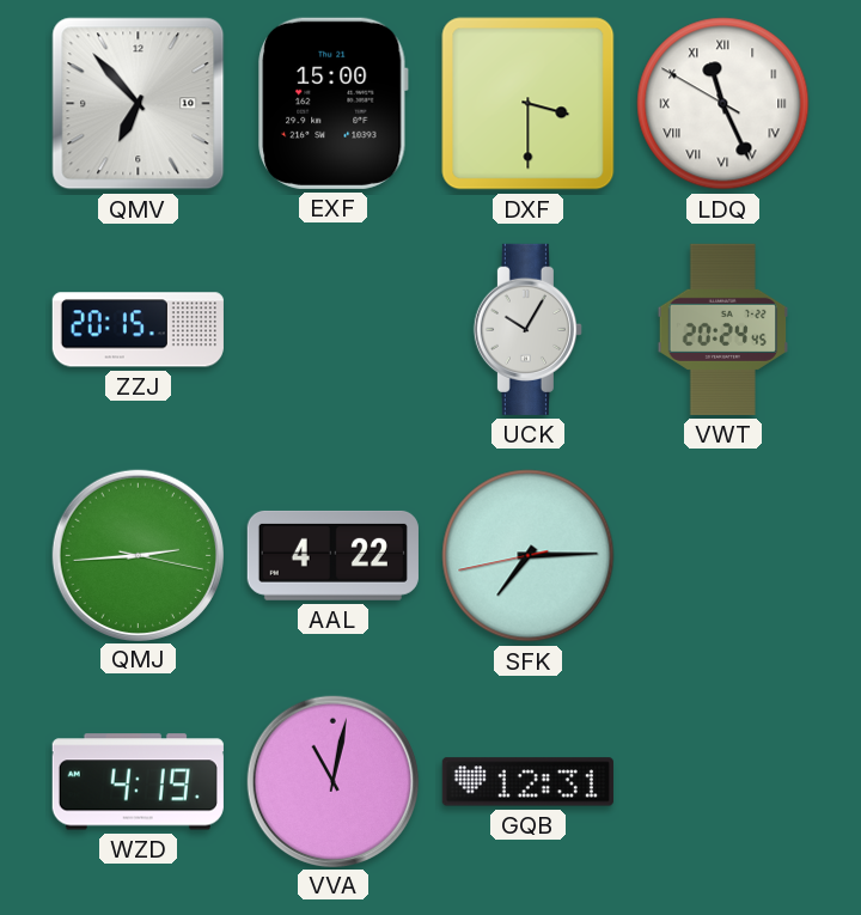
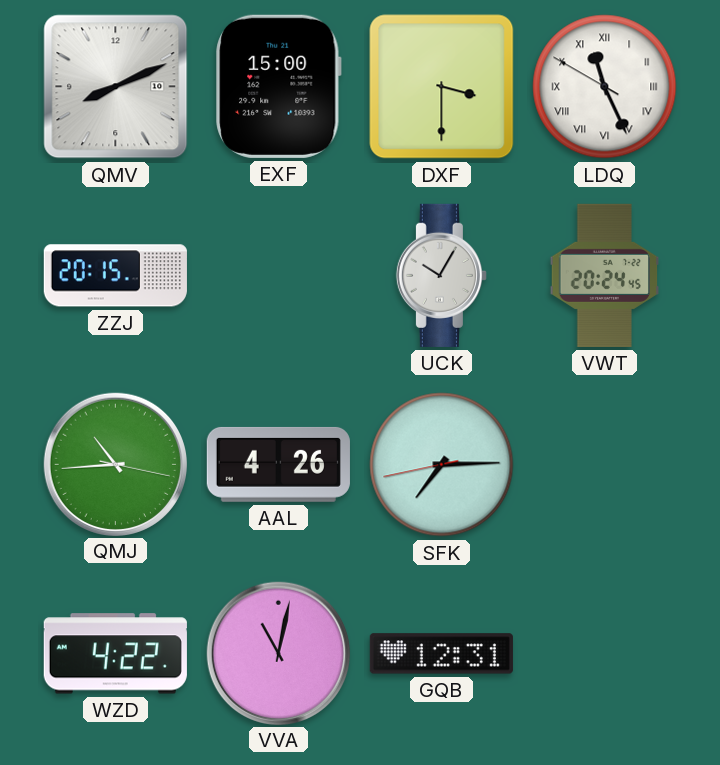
QMV: 6:53 -> 8:11
QMJ: 2:44 -> 10:44
AAL: 4:22 -> 4:26
WZD: 4:19 -> 4:22
